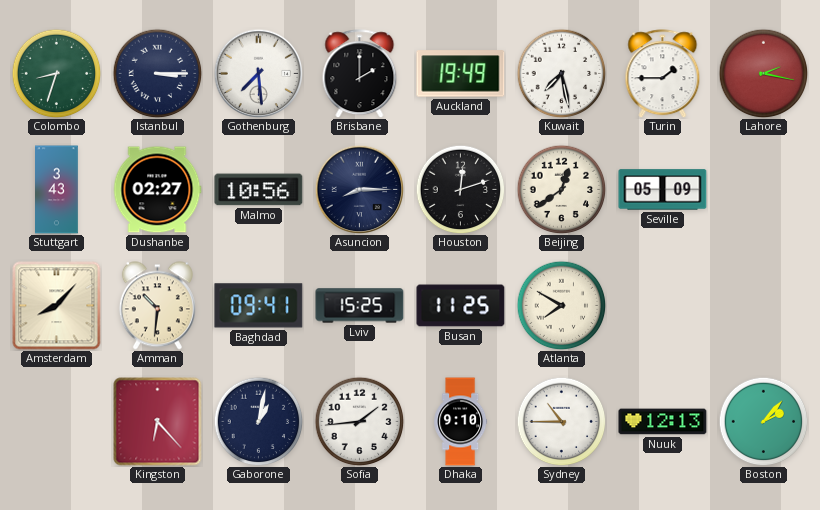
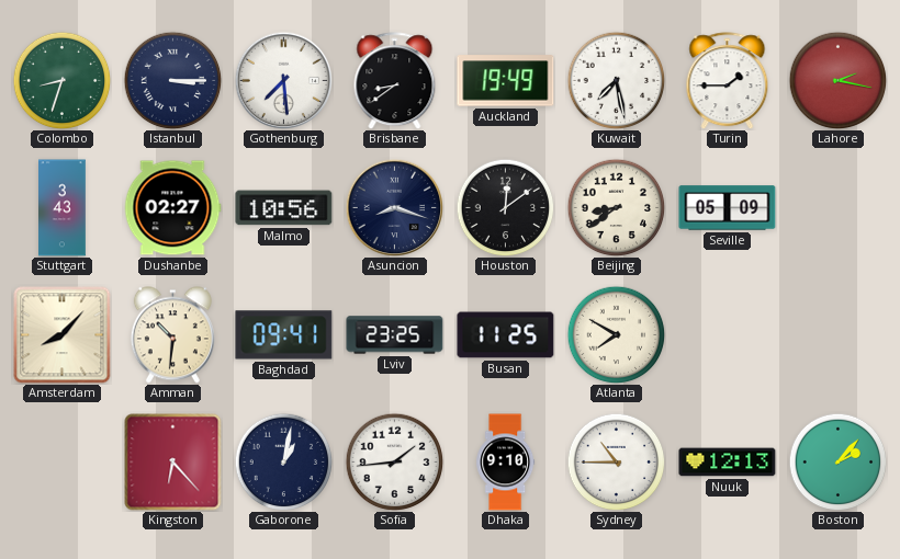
Brisbane: 2:00 -> 8:39
Asuncion: 8:15 -> 8:18
Houston: 12:12 -> 12:09
Beijing: 12:39 -> 8:39
Lviv: 15:25 -> 23:25
